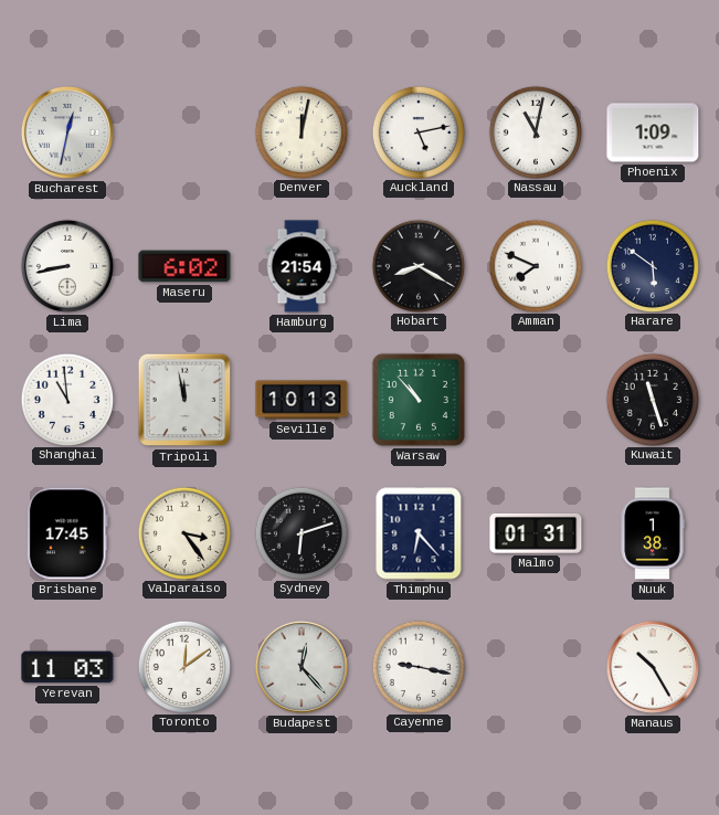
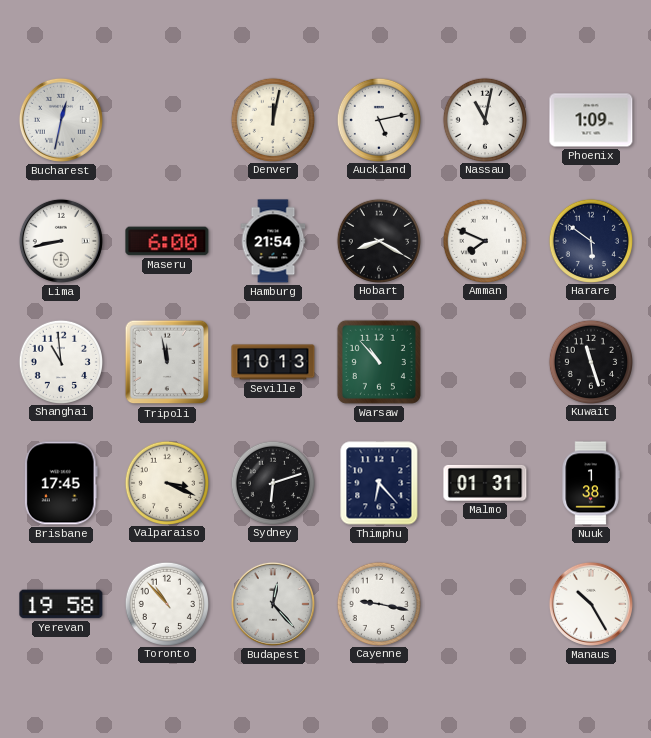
Maseru: 6:02 -> 6:00
Valparaiso: 3:24 -> 3:19
Yerevan: 11:03 -> 19:58
Toronto: 12:09 -> 10:53
